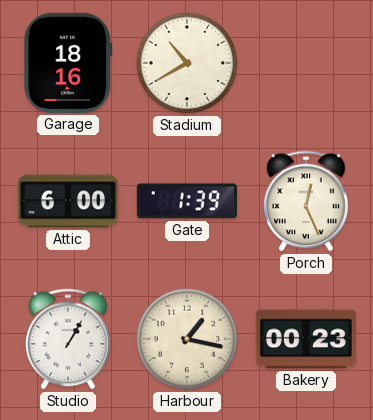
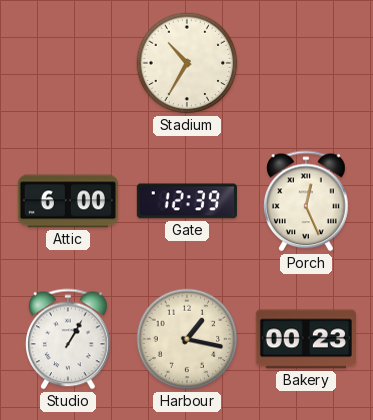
Garage: 18:16 -> none
Stadium: 10:40 -> 10:35
Gate: 1:39 -> 12:39
